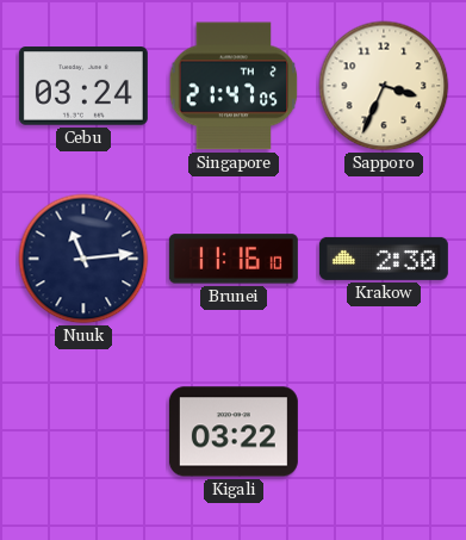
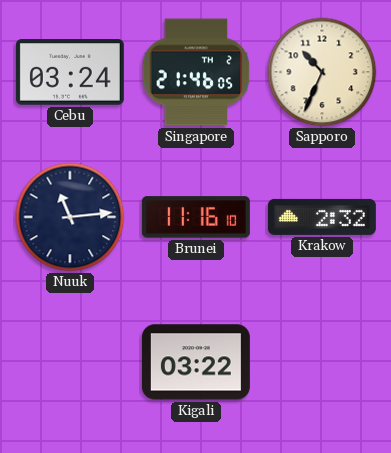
Singapore: 21:47 -> 21:46
Sapporo: 3:34 -> 10:34
Krakow: 2:30 -> 2:32
